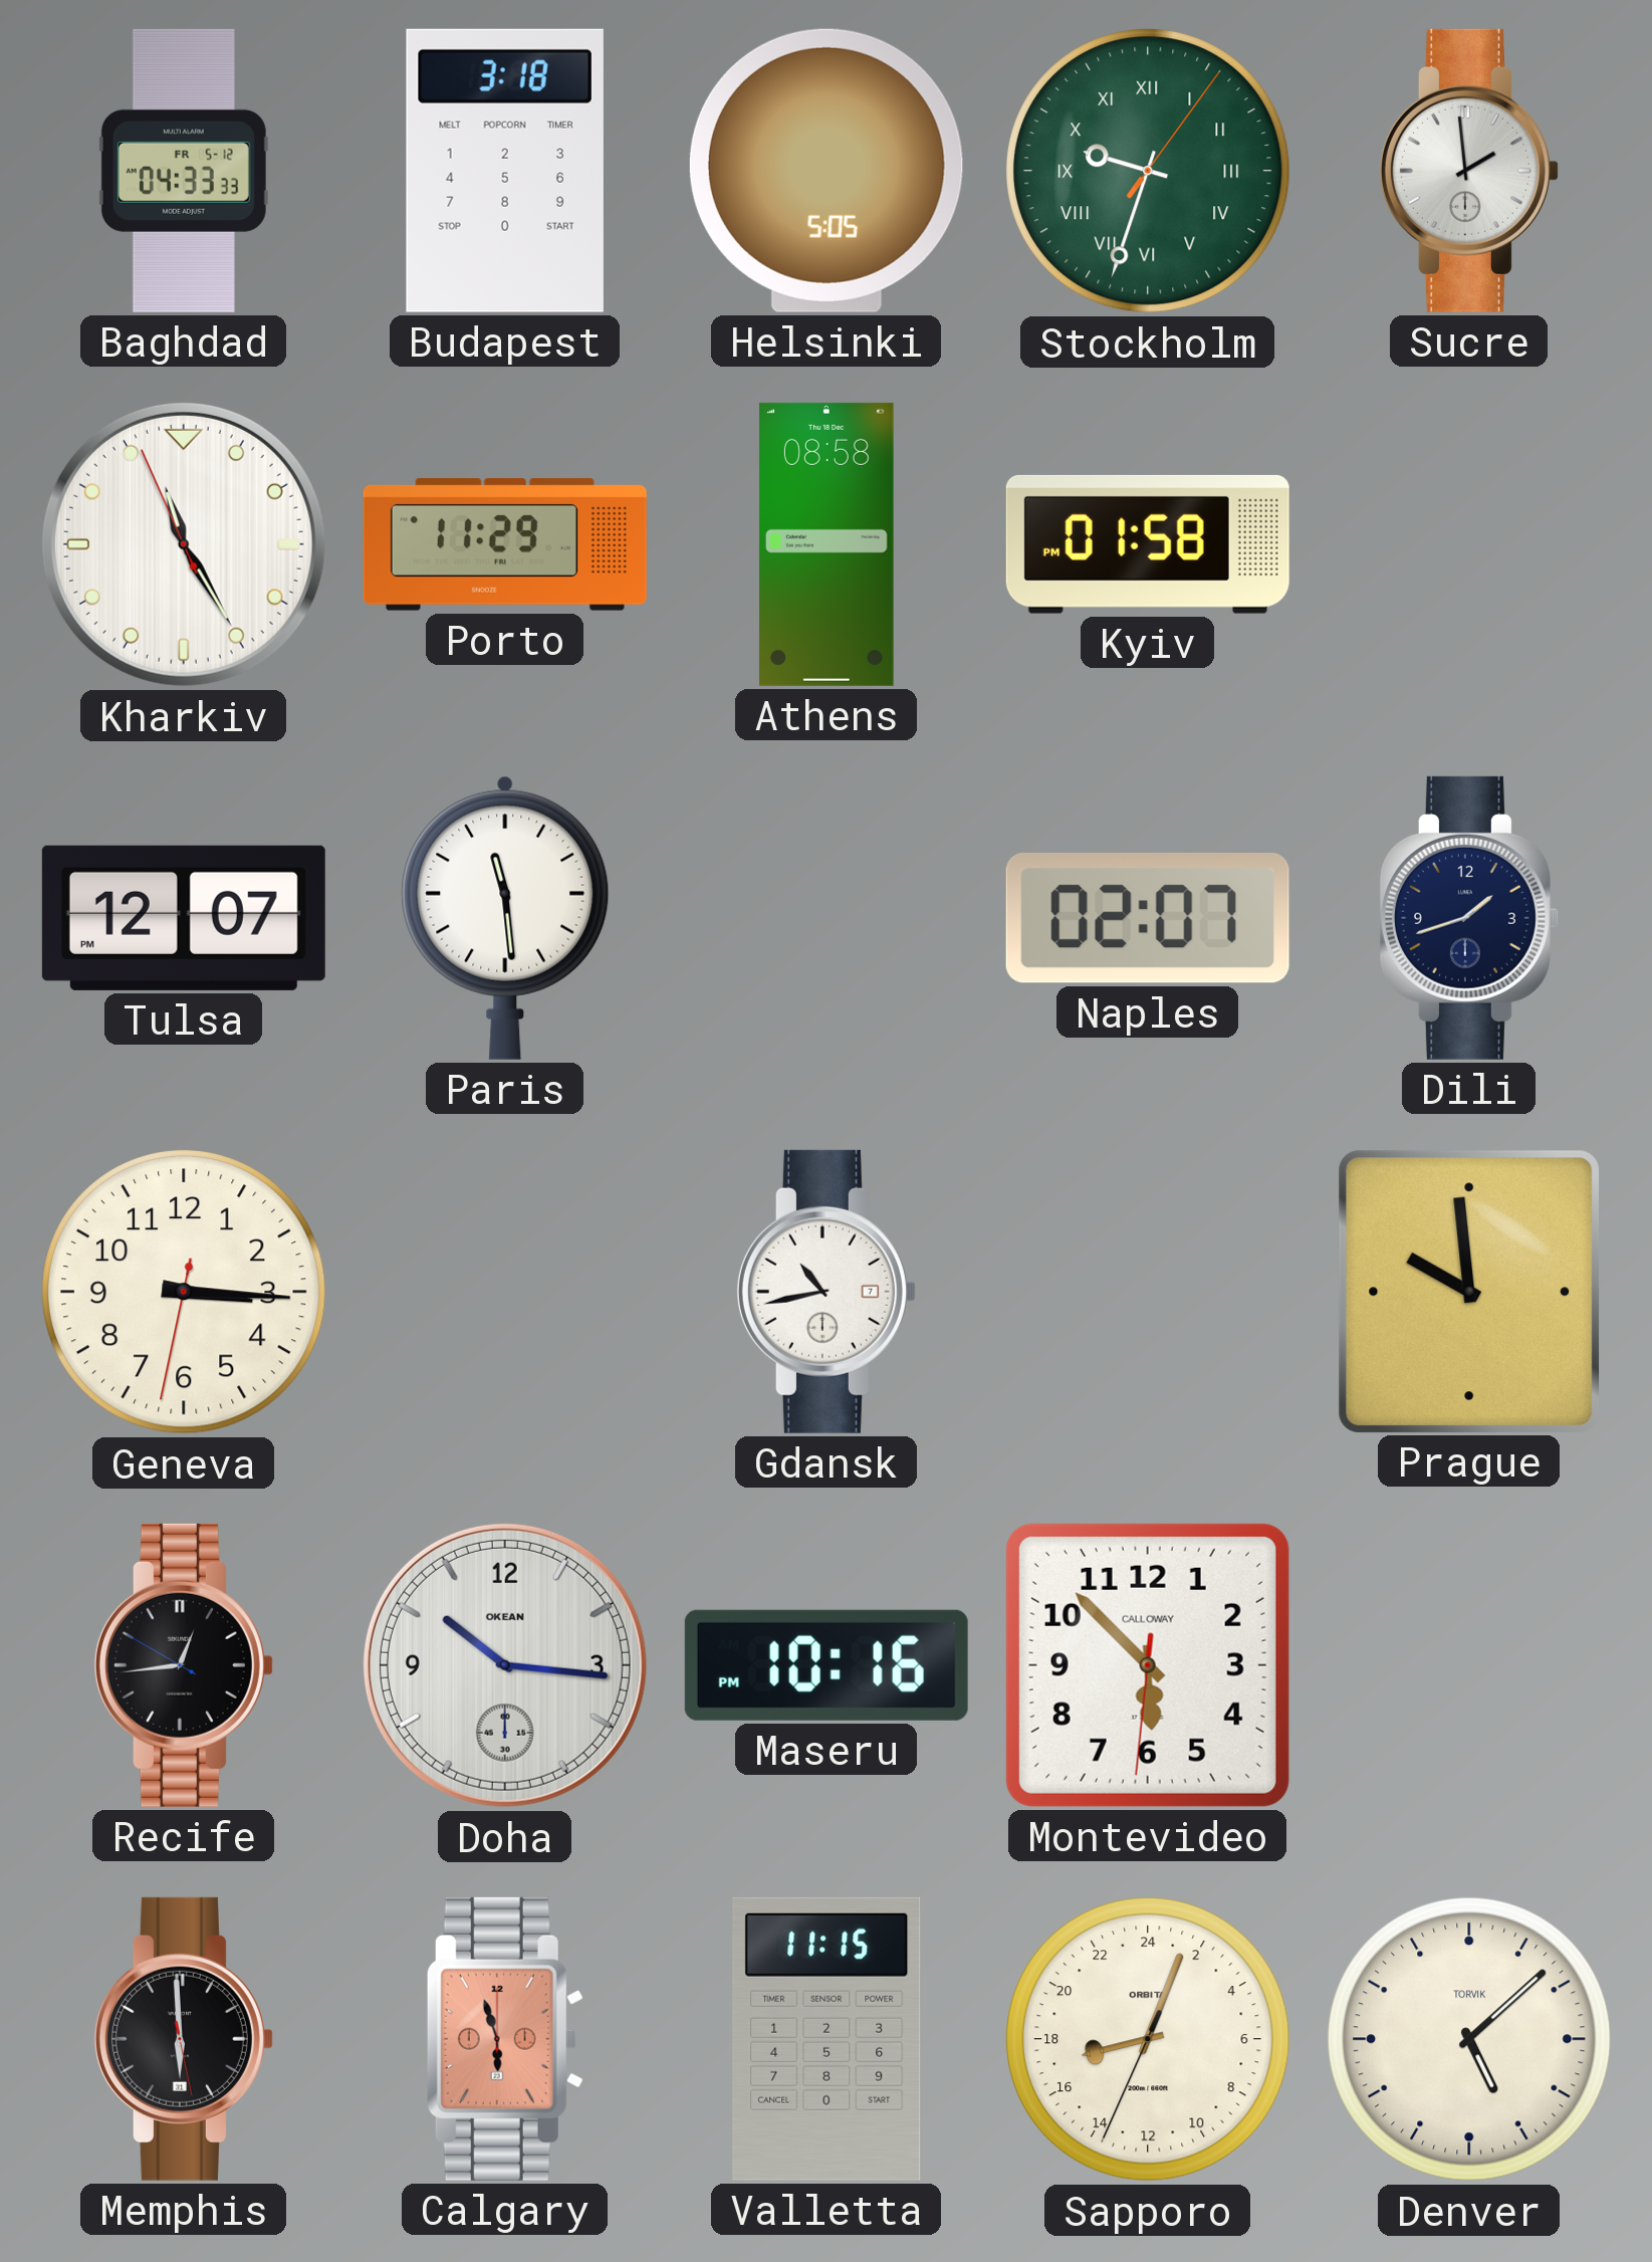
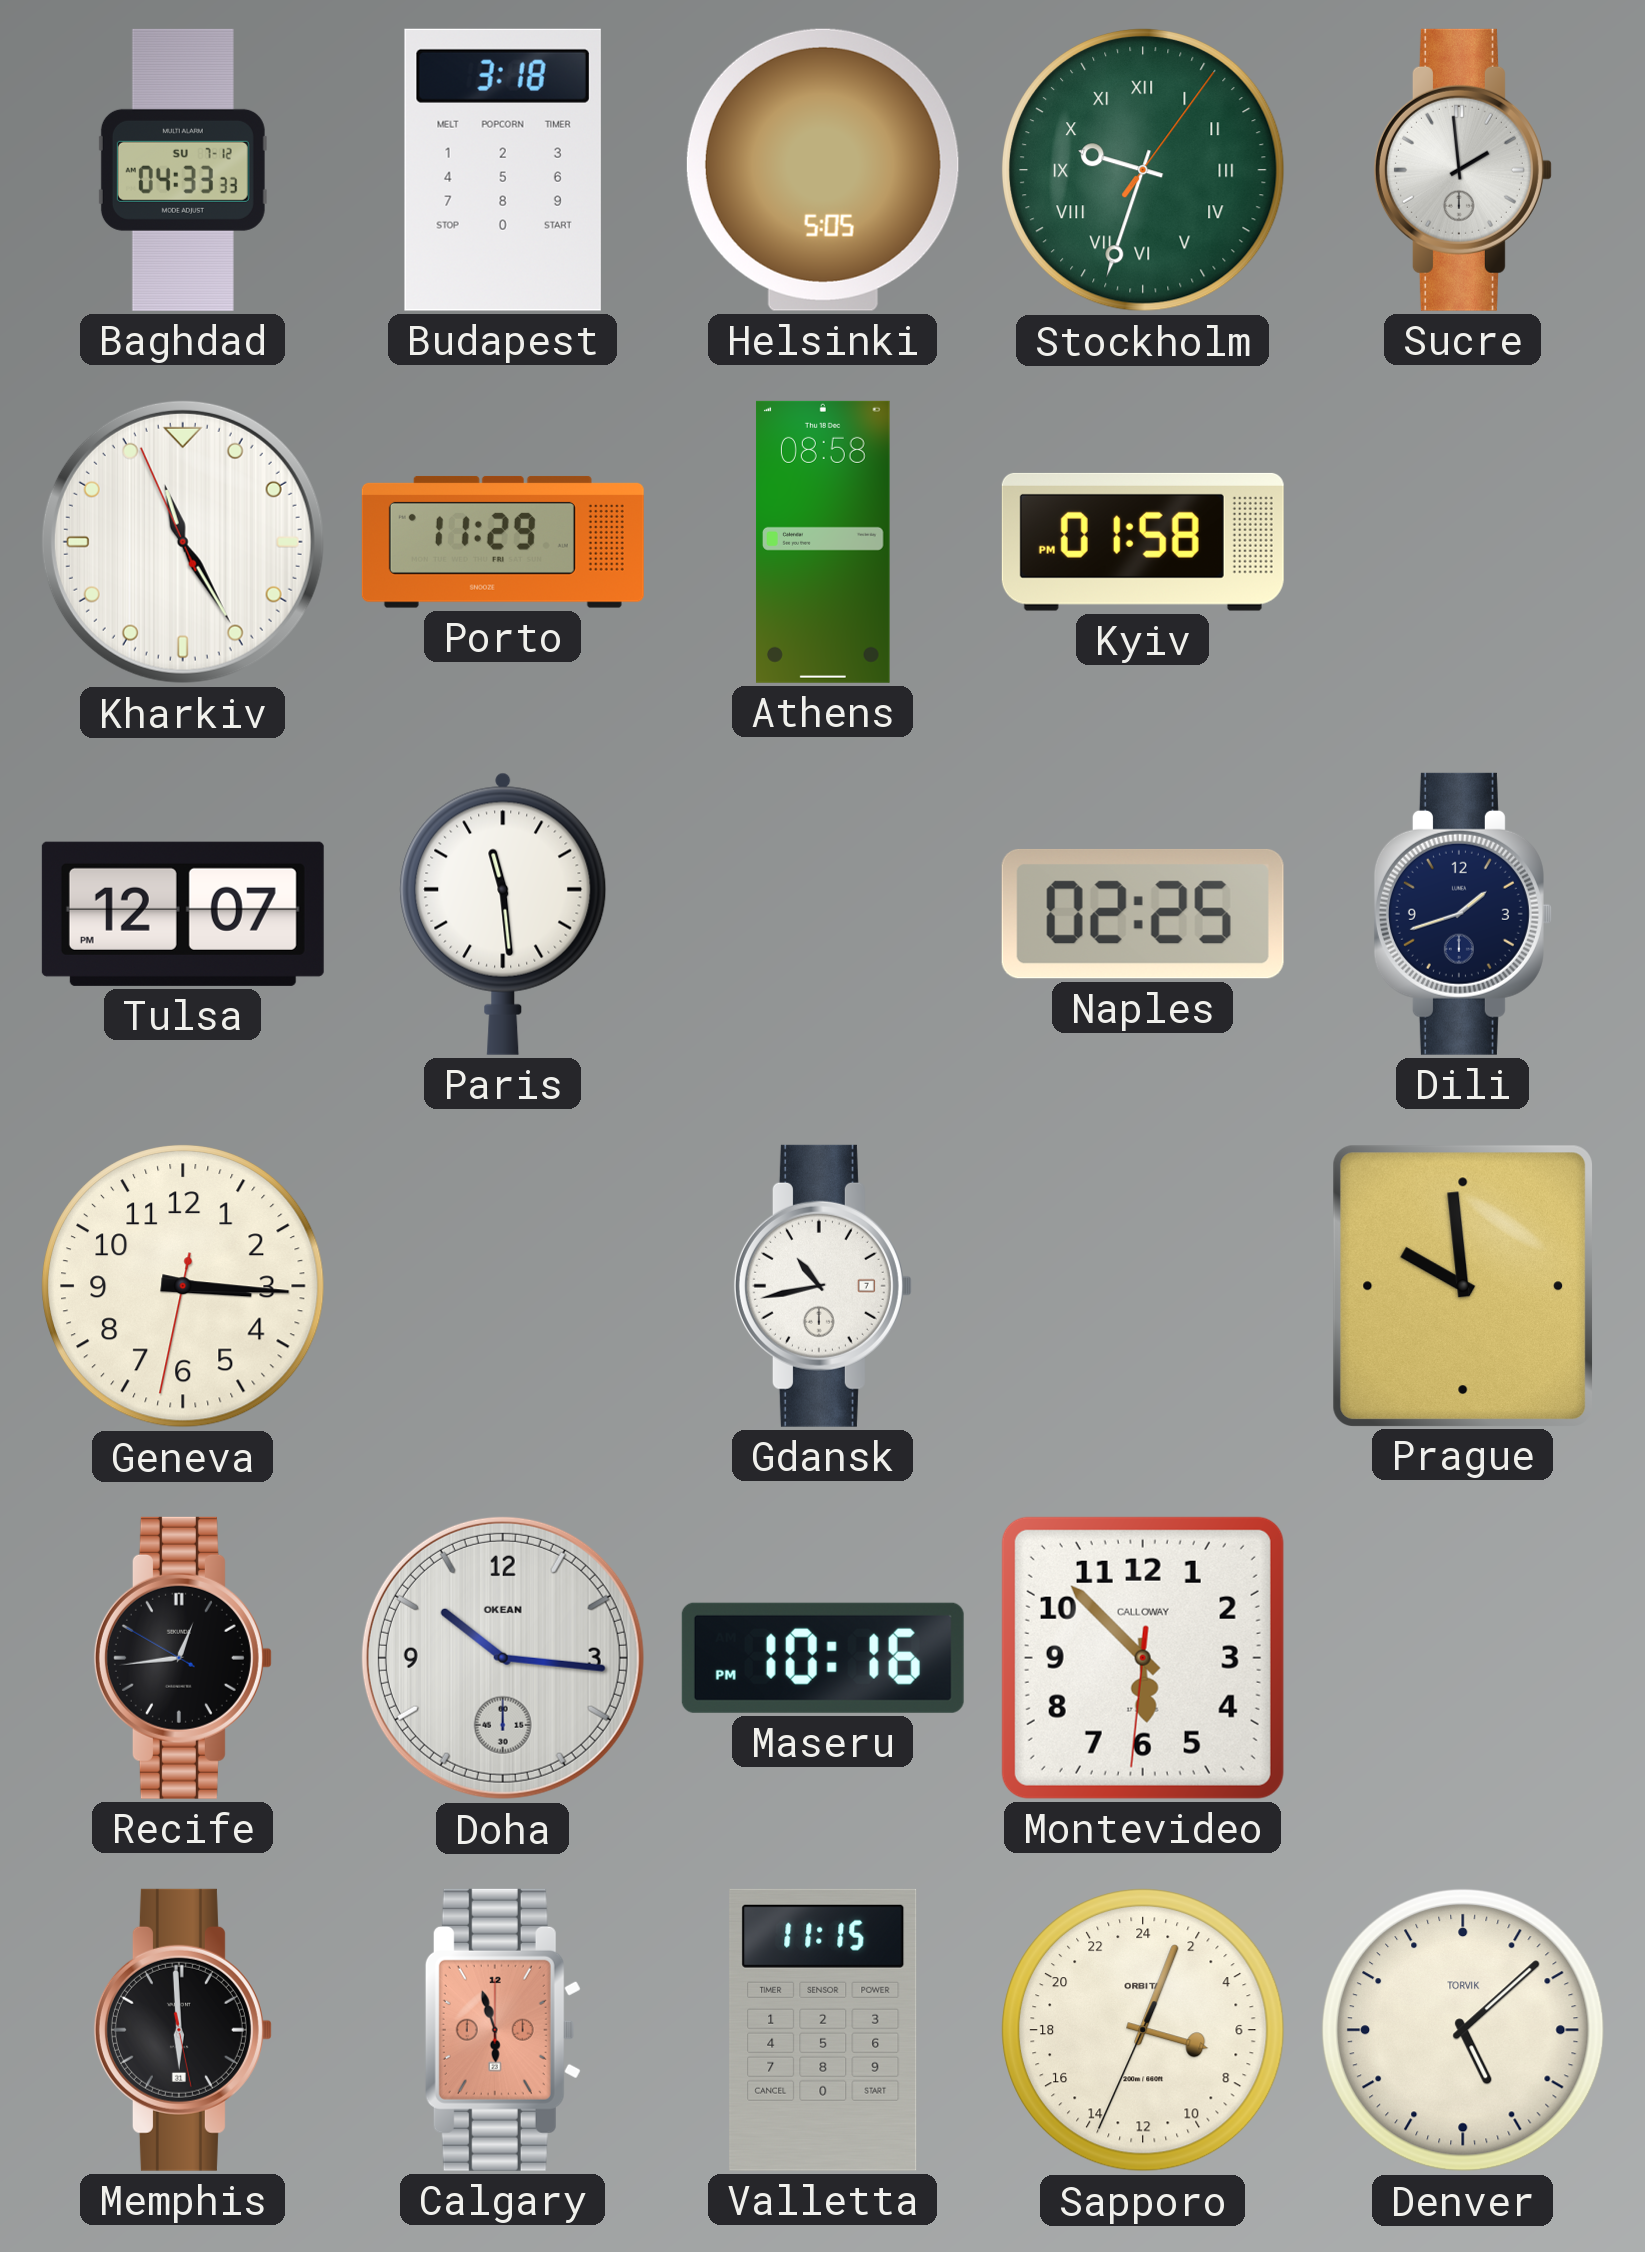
Baghdad date: FR 5-12 -> SU 7-12
Naples: 02:07 -> 02:25
Sapporo: 17:03 -> 7:03
